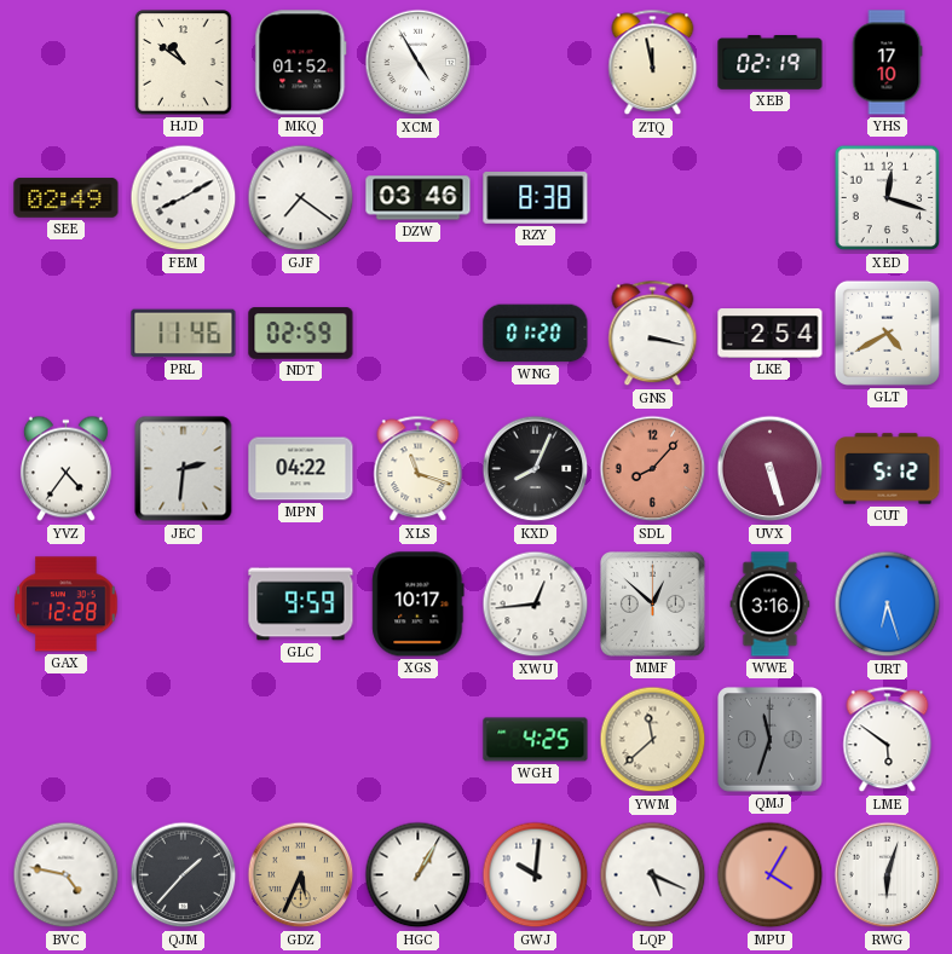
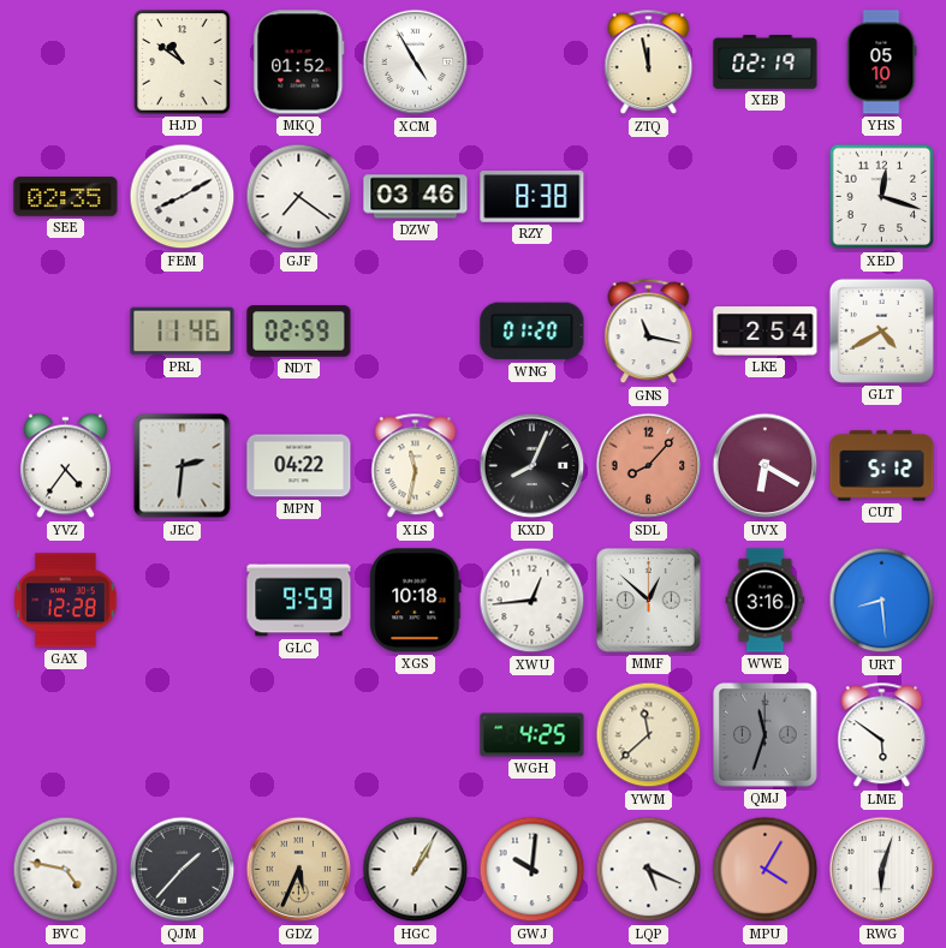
YHS: 17:10 -> 05:10
SEE: 02:49 -> 02:35
GNS: 3:17 -> 11:17
XLS: 11:18 -> 11:32
UVX: 5:27 -> 6:20
XGS: 10:17 -> 10:18
URT: 6:27 -> 8:29
